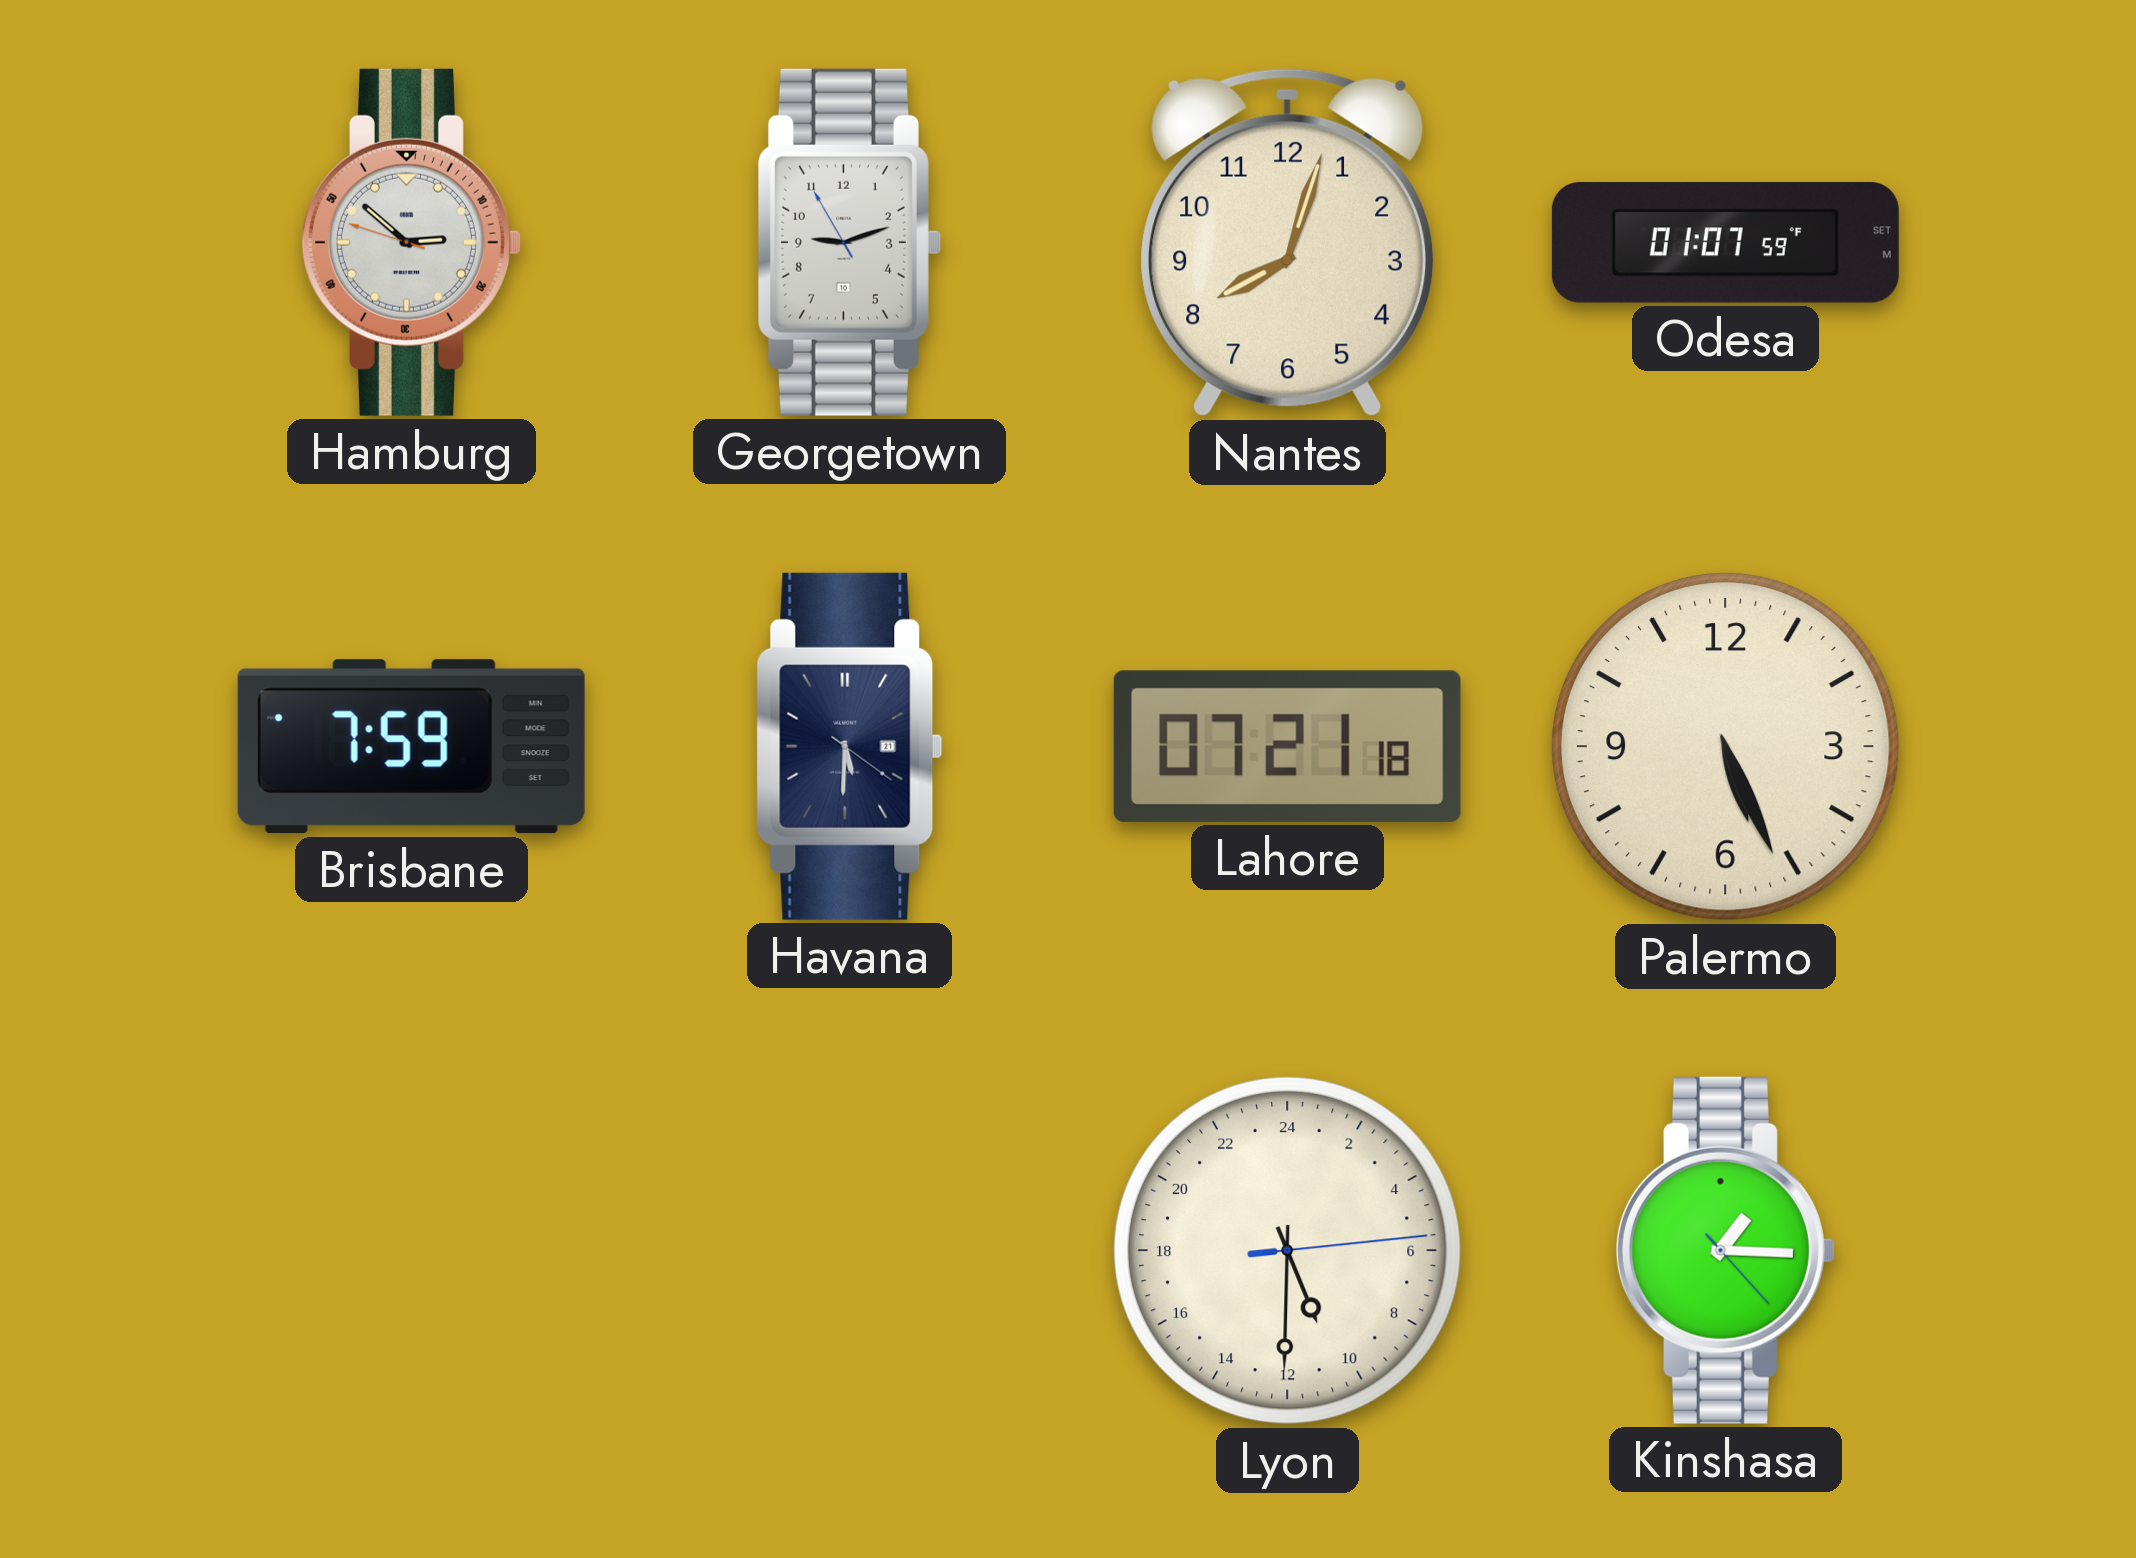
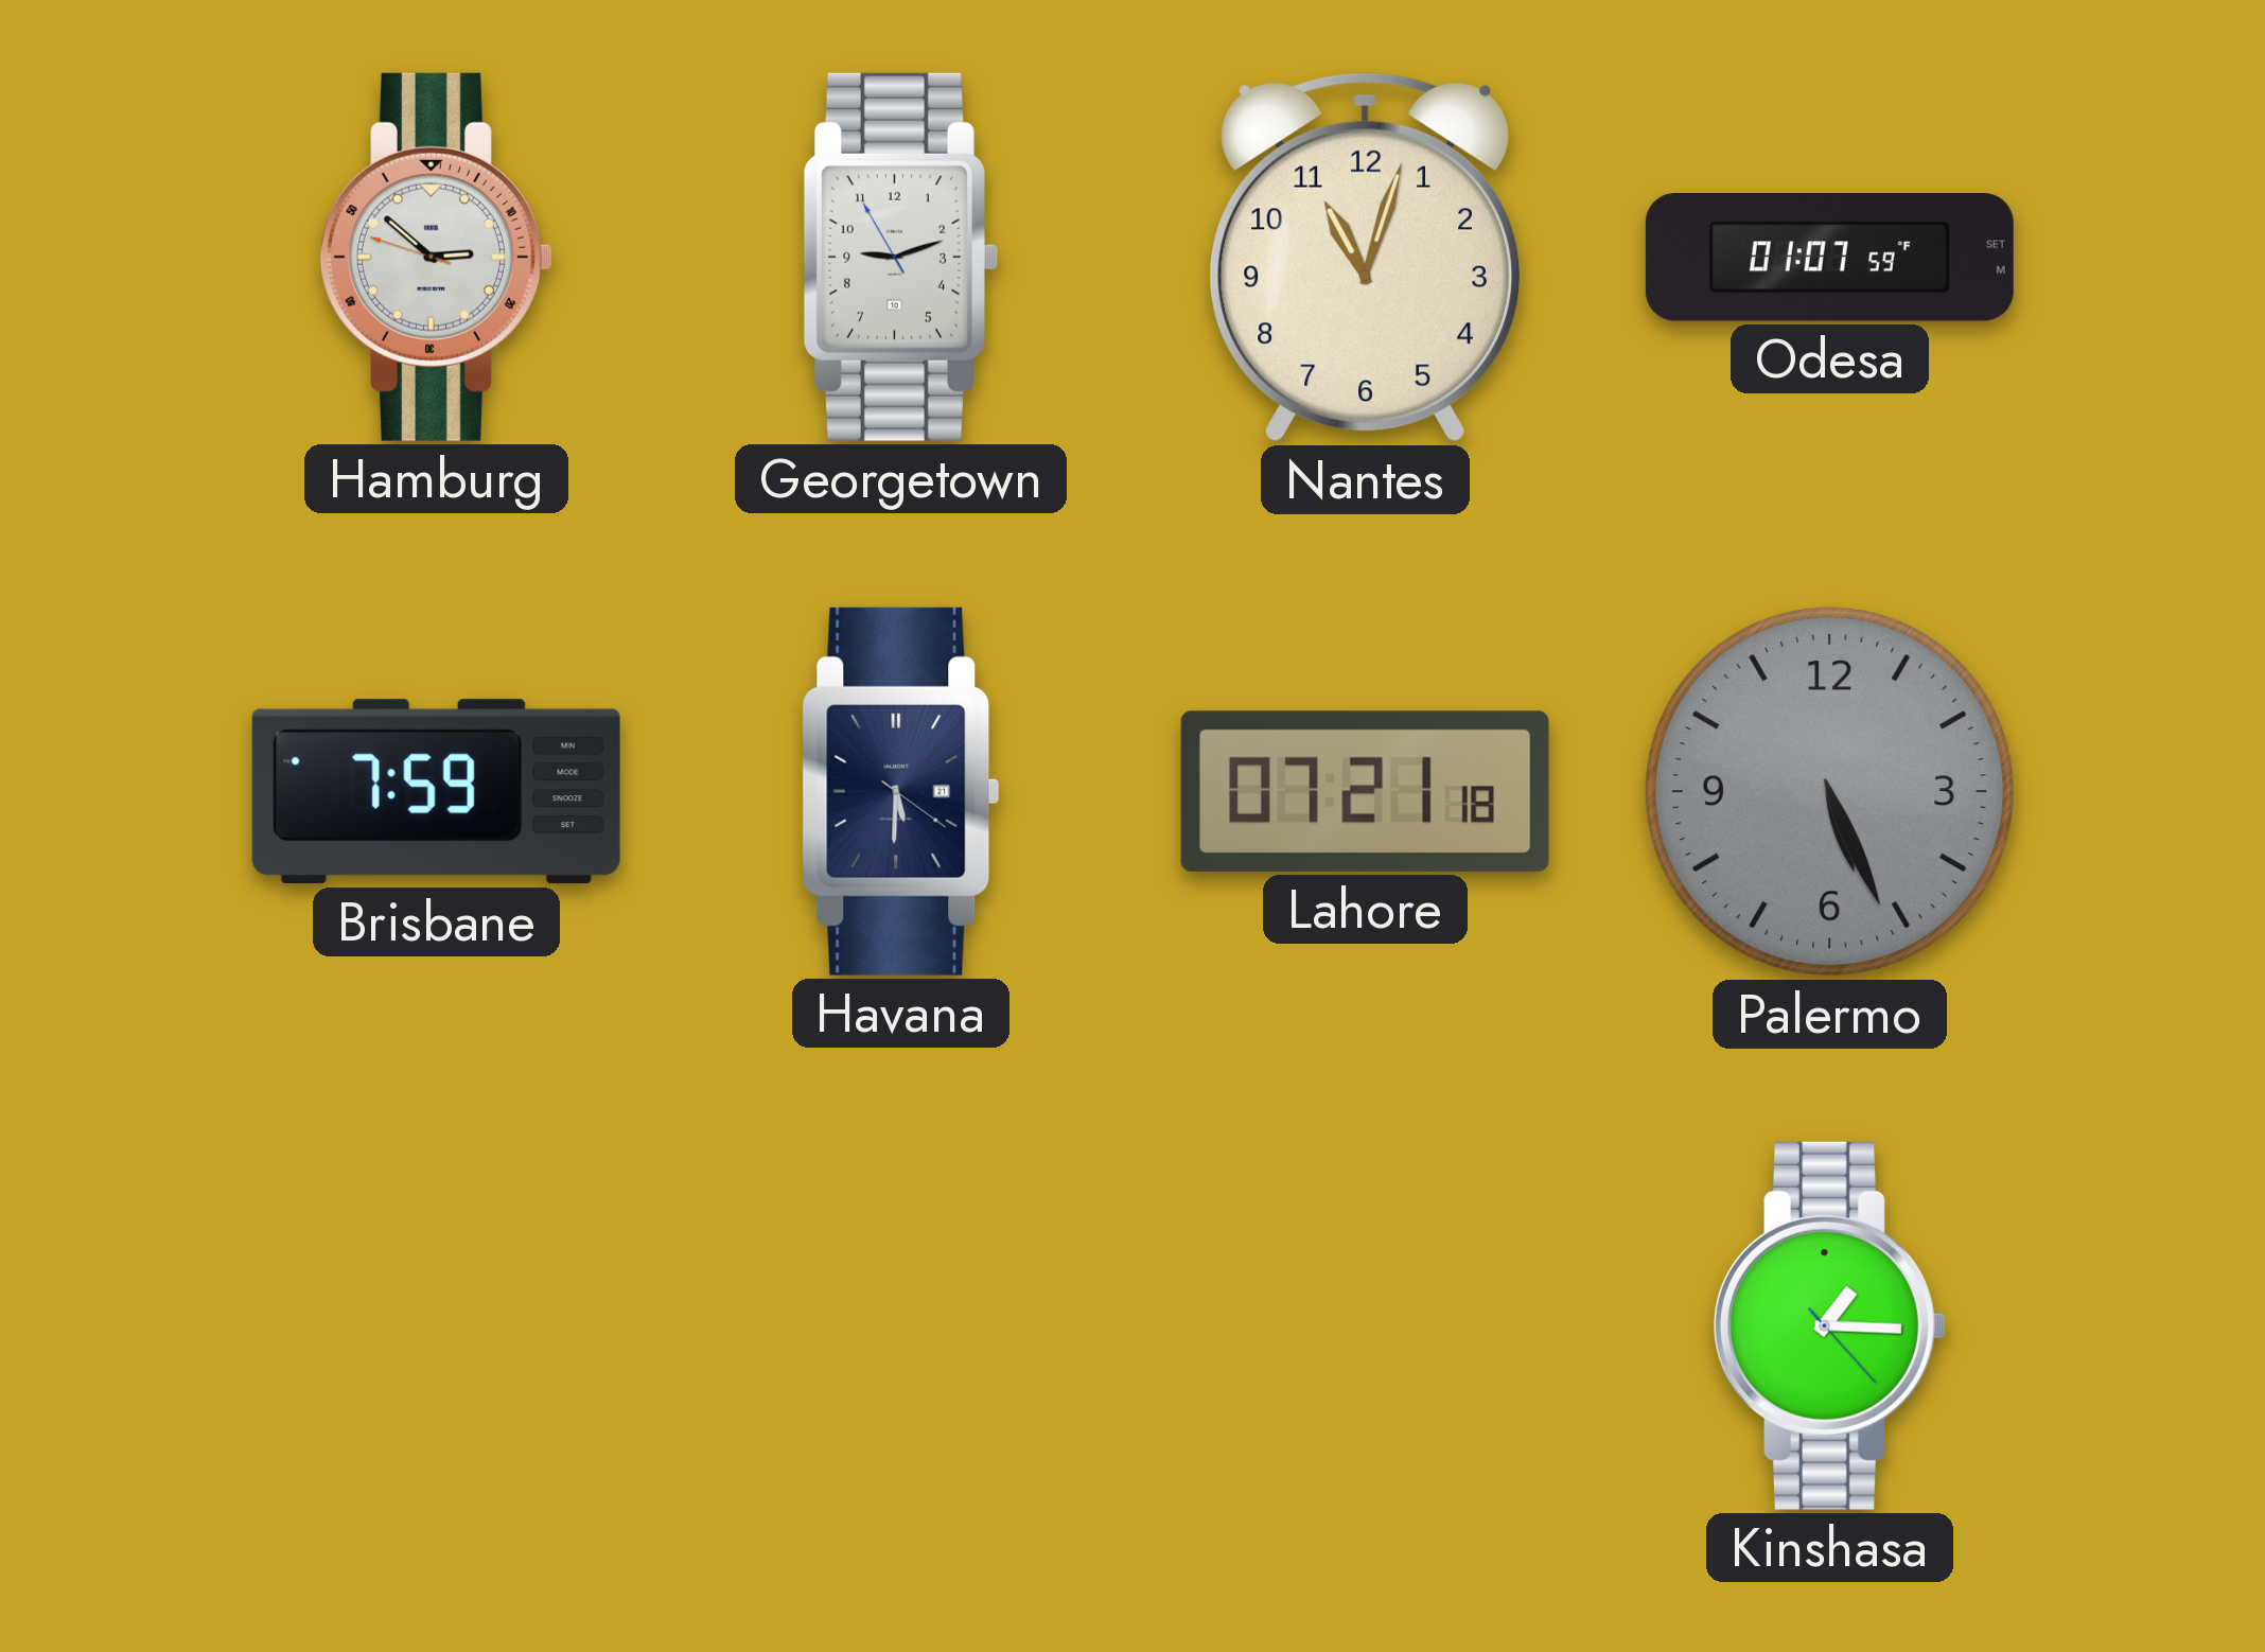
Nantes: 8:03 -> 11:03
Palermo dial: cream -> grey
Lyon: 10:30 -> none
